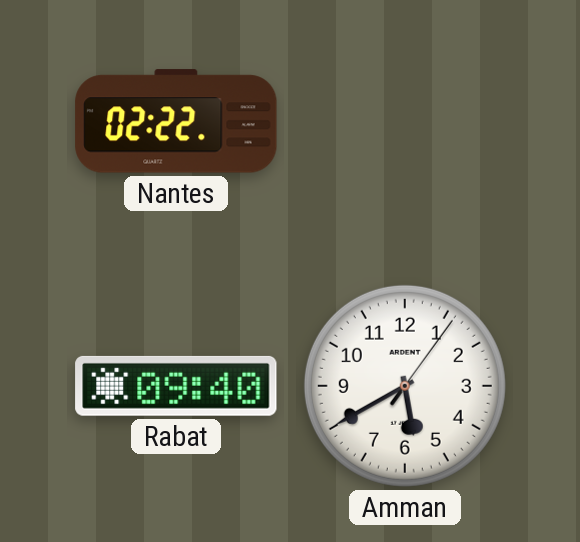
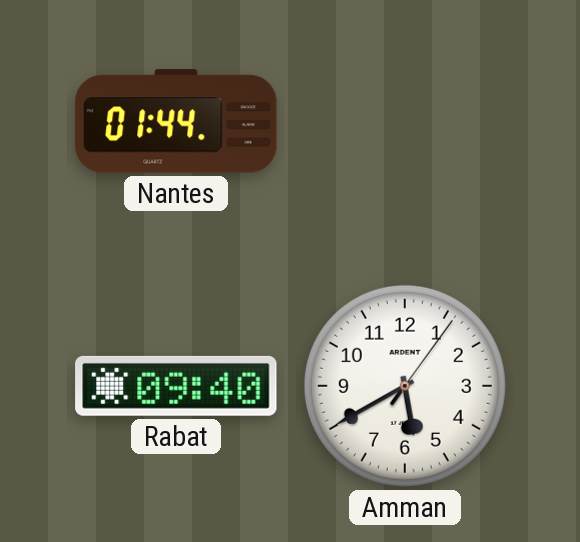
Nantes: 02:22 -> 01:44
